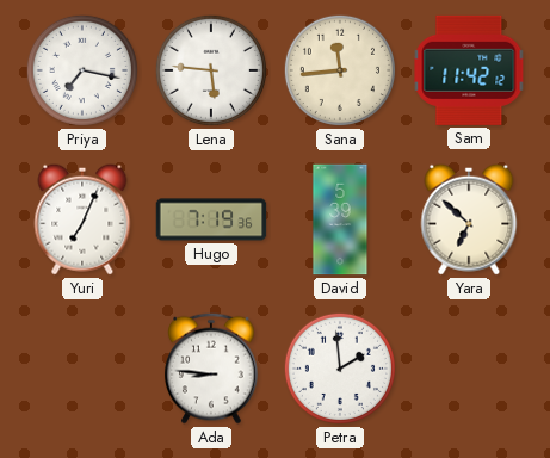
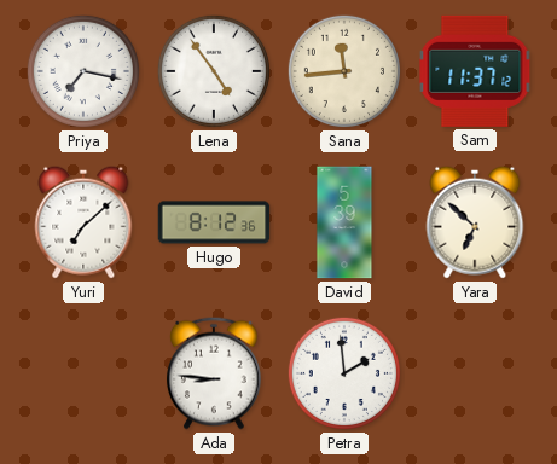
Lena: 5:46 -> 4:54
Sam: 11:42 -> 11:37
Yuri: 7:04 -> 7:08
Hugo: 7:19 -> 8:12
